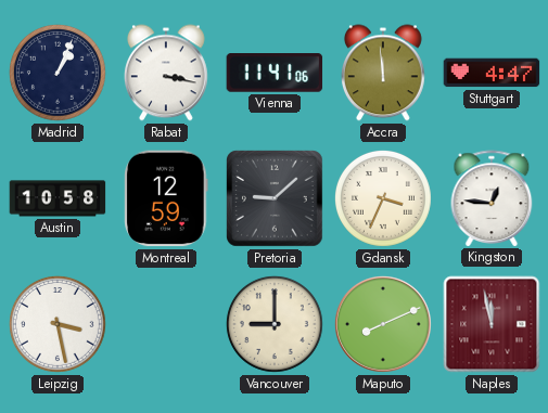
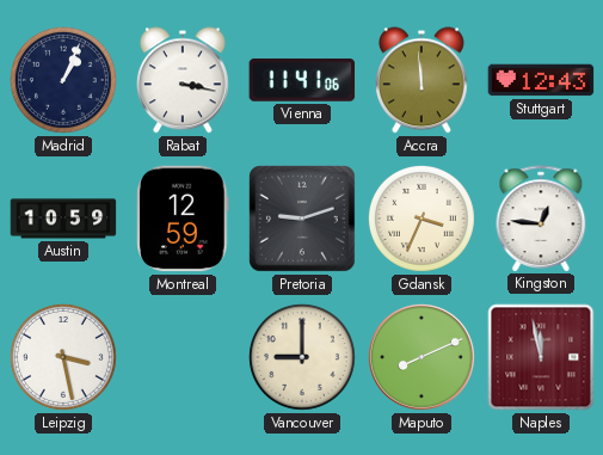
Stuttgart: 4:47 -> 12:43
Austin: 10:58 -> 10:59
Pretoria: 9:08 -> 9:12
